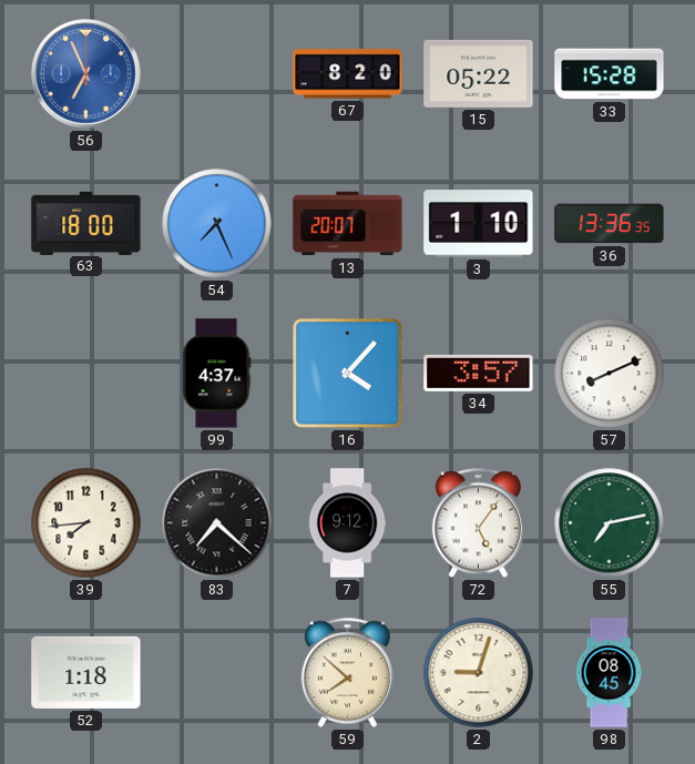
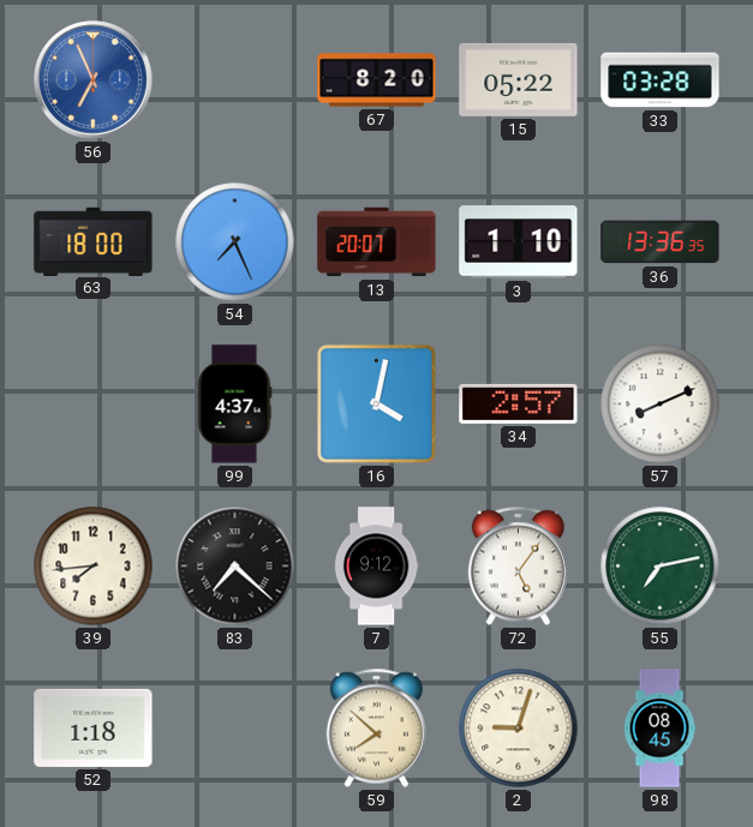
33: 15:28 -> 03:28
16: 4:07 -> 4:02
34: 3:57 -> 2:57
